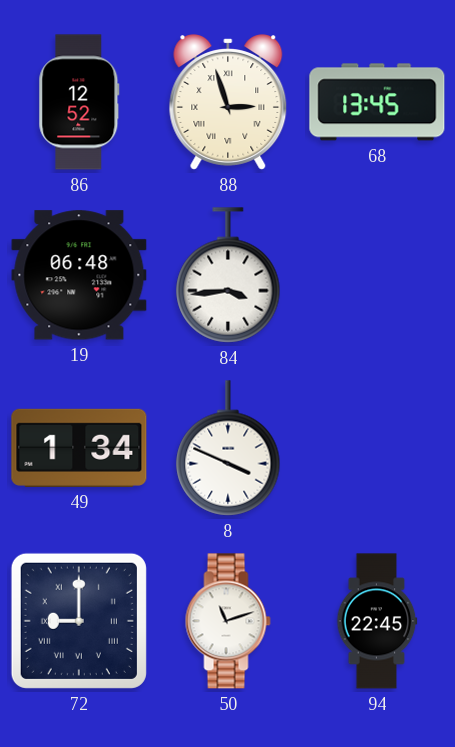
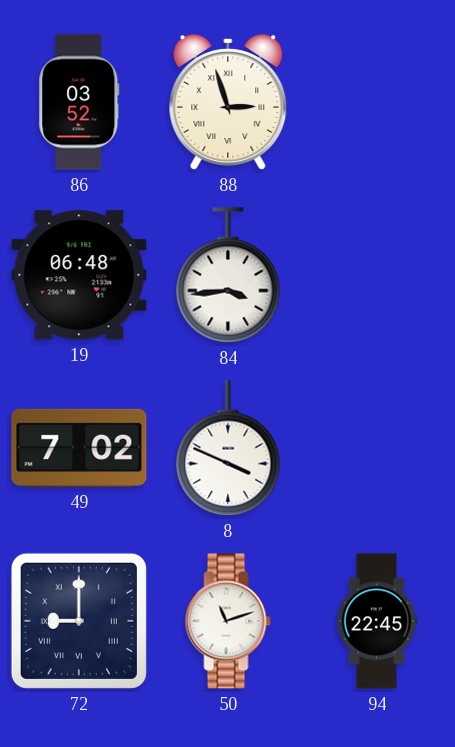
86: 12:52 -> 03:52
68: 13:45 -> none
49: 1:34 -> 7:02
